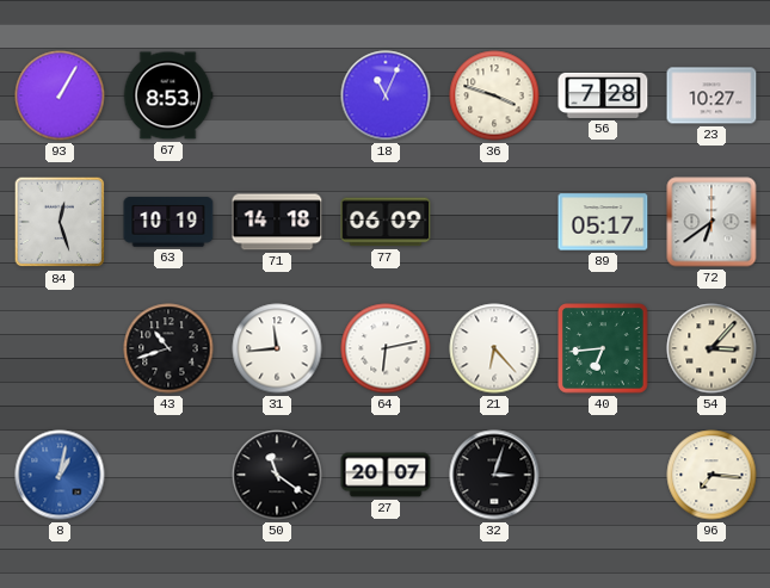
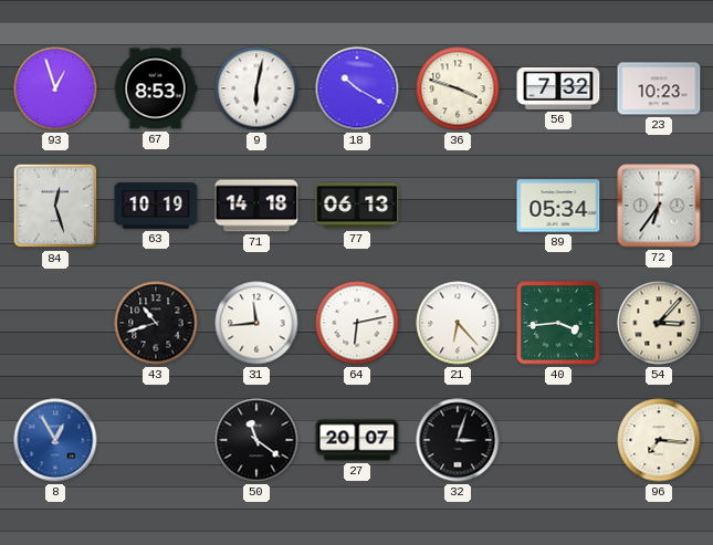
93: 1:05 -> 12:57
9: none -> 6:02
18: 11:04 -> 10:20
56: 7:28 -> 7:32
23: 10:27 -> 10:23
77: 06:09 -> 06:13
89: 05:17 -> 05:34
72: 6:39 -> 6:36
40: 6:44 -> 3:44
8: 1:02 -> 12:55
